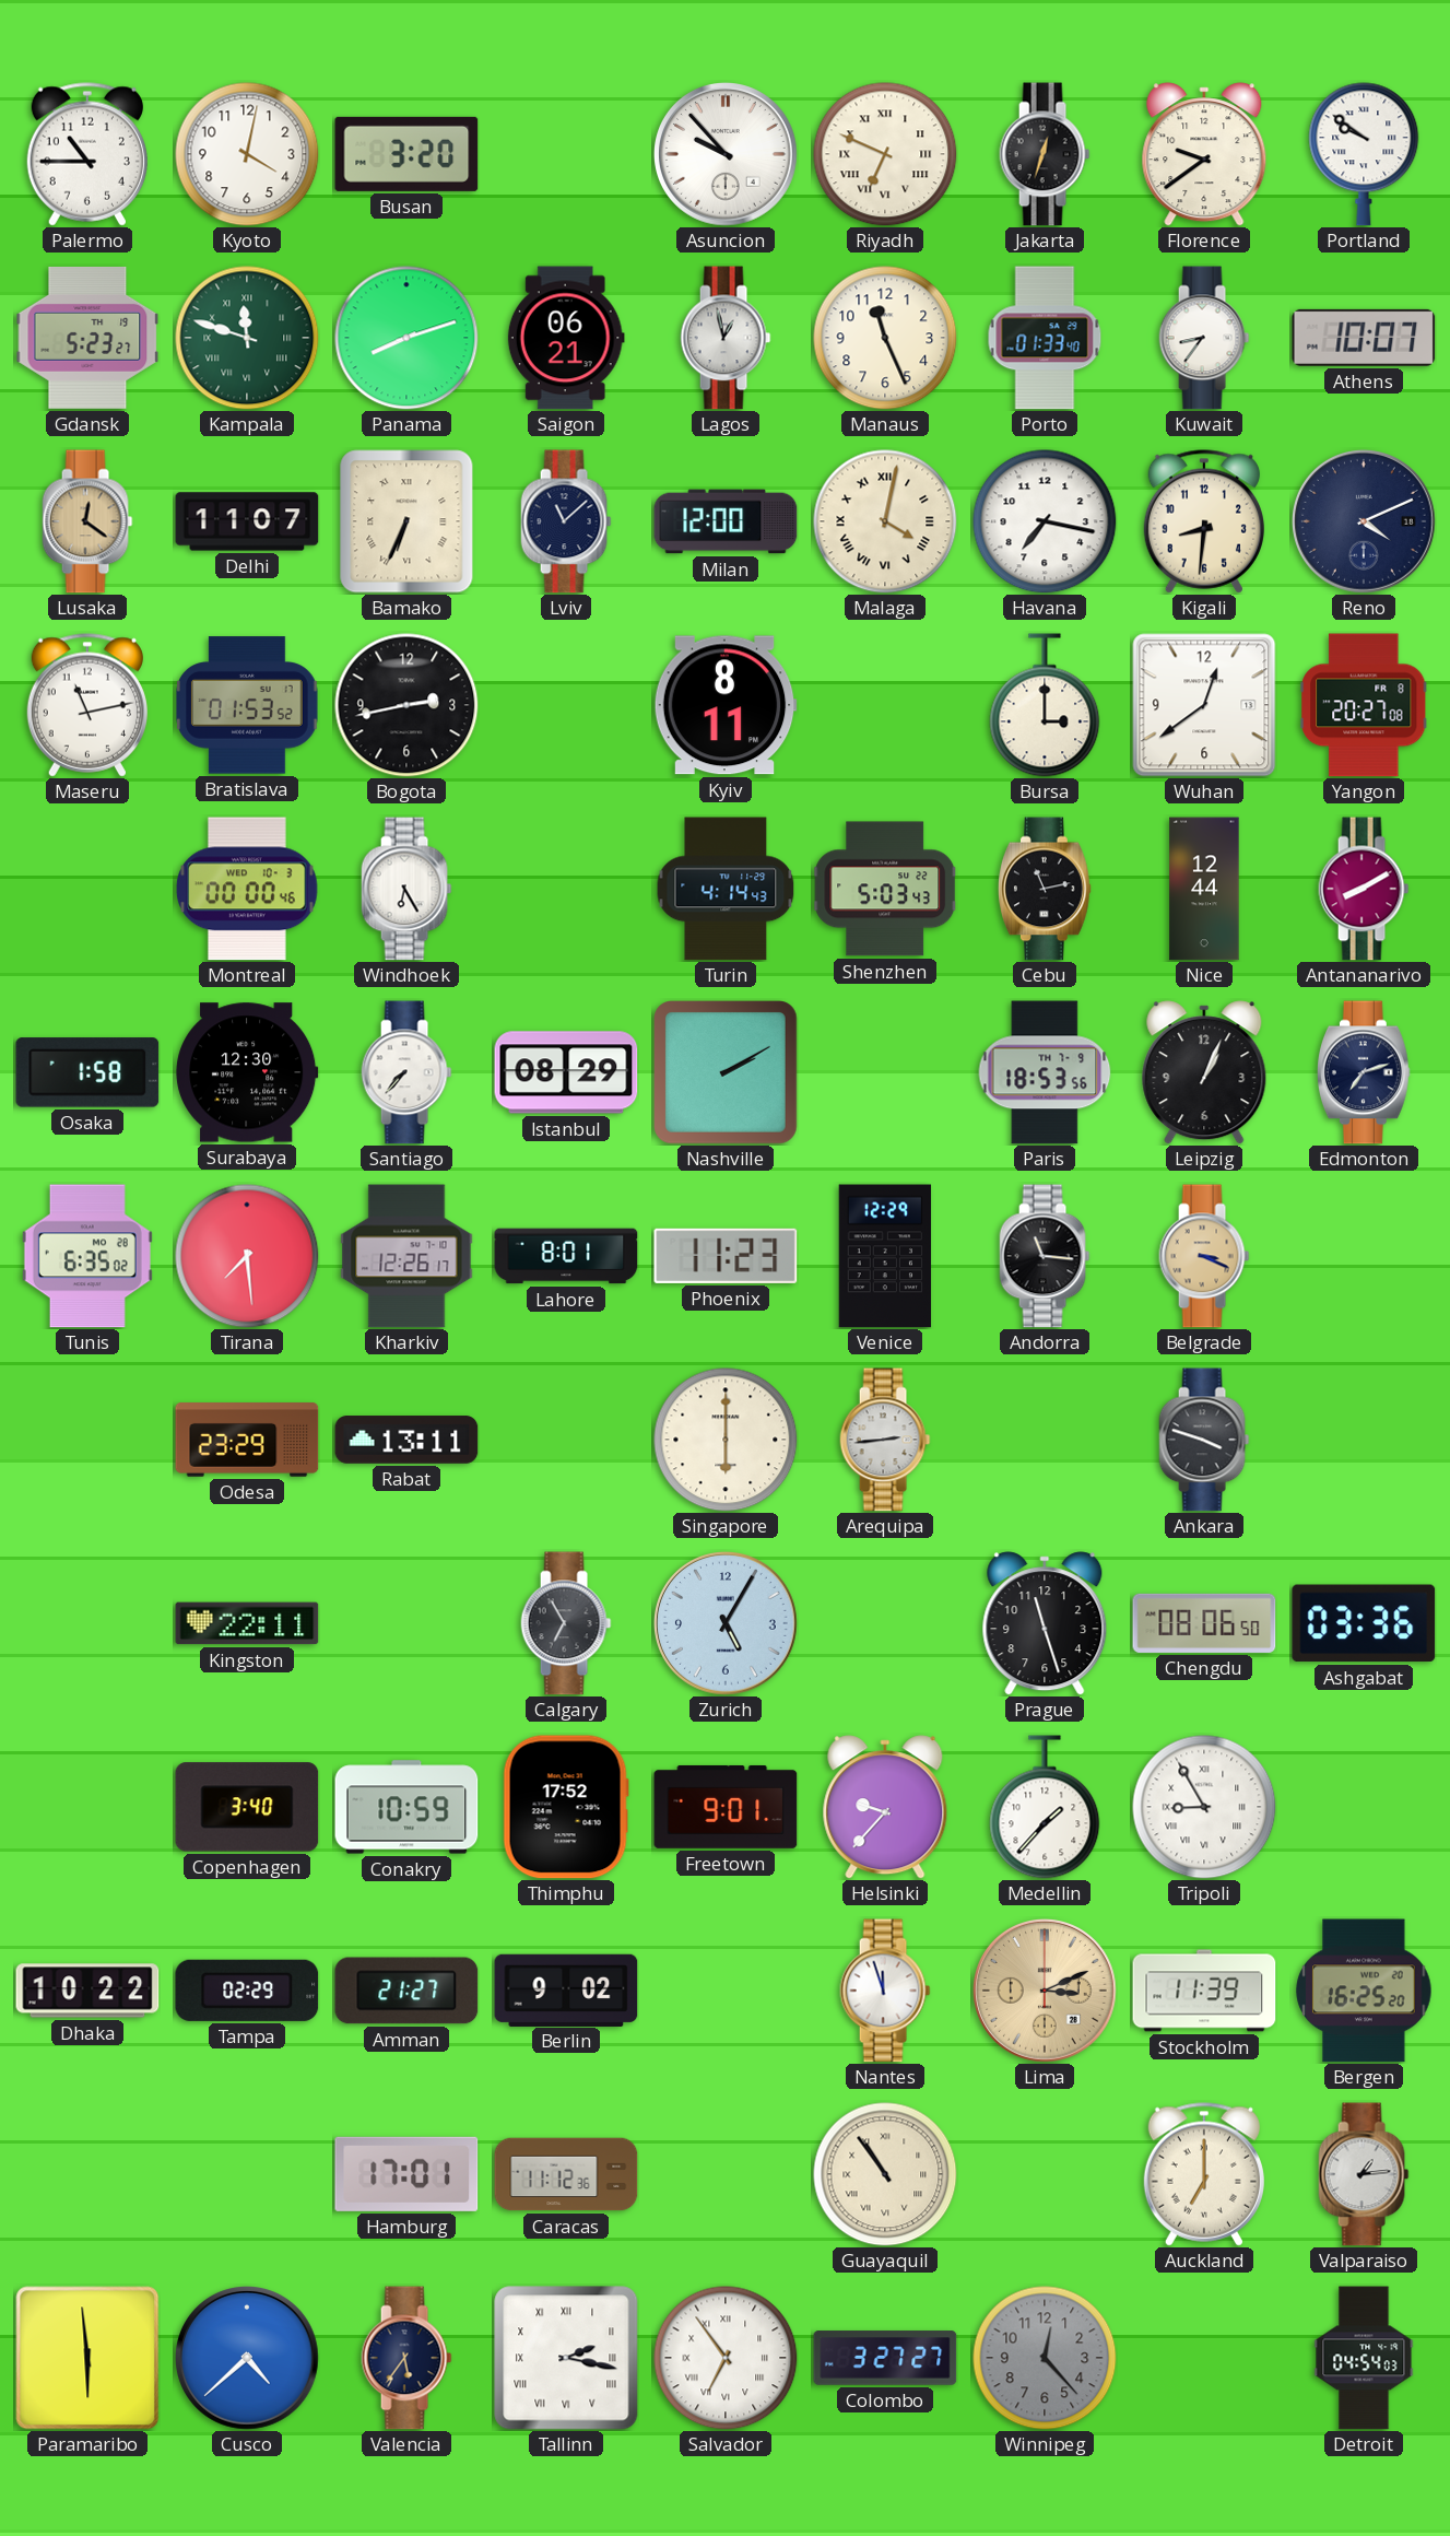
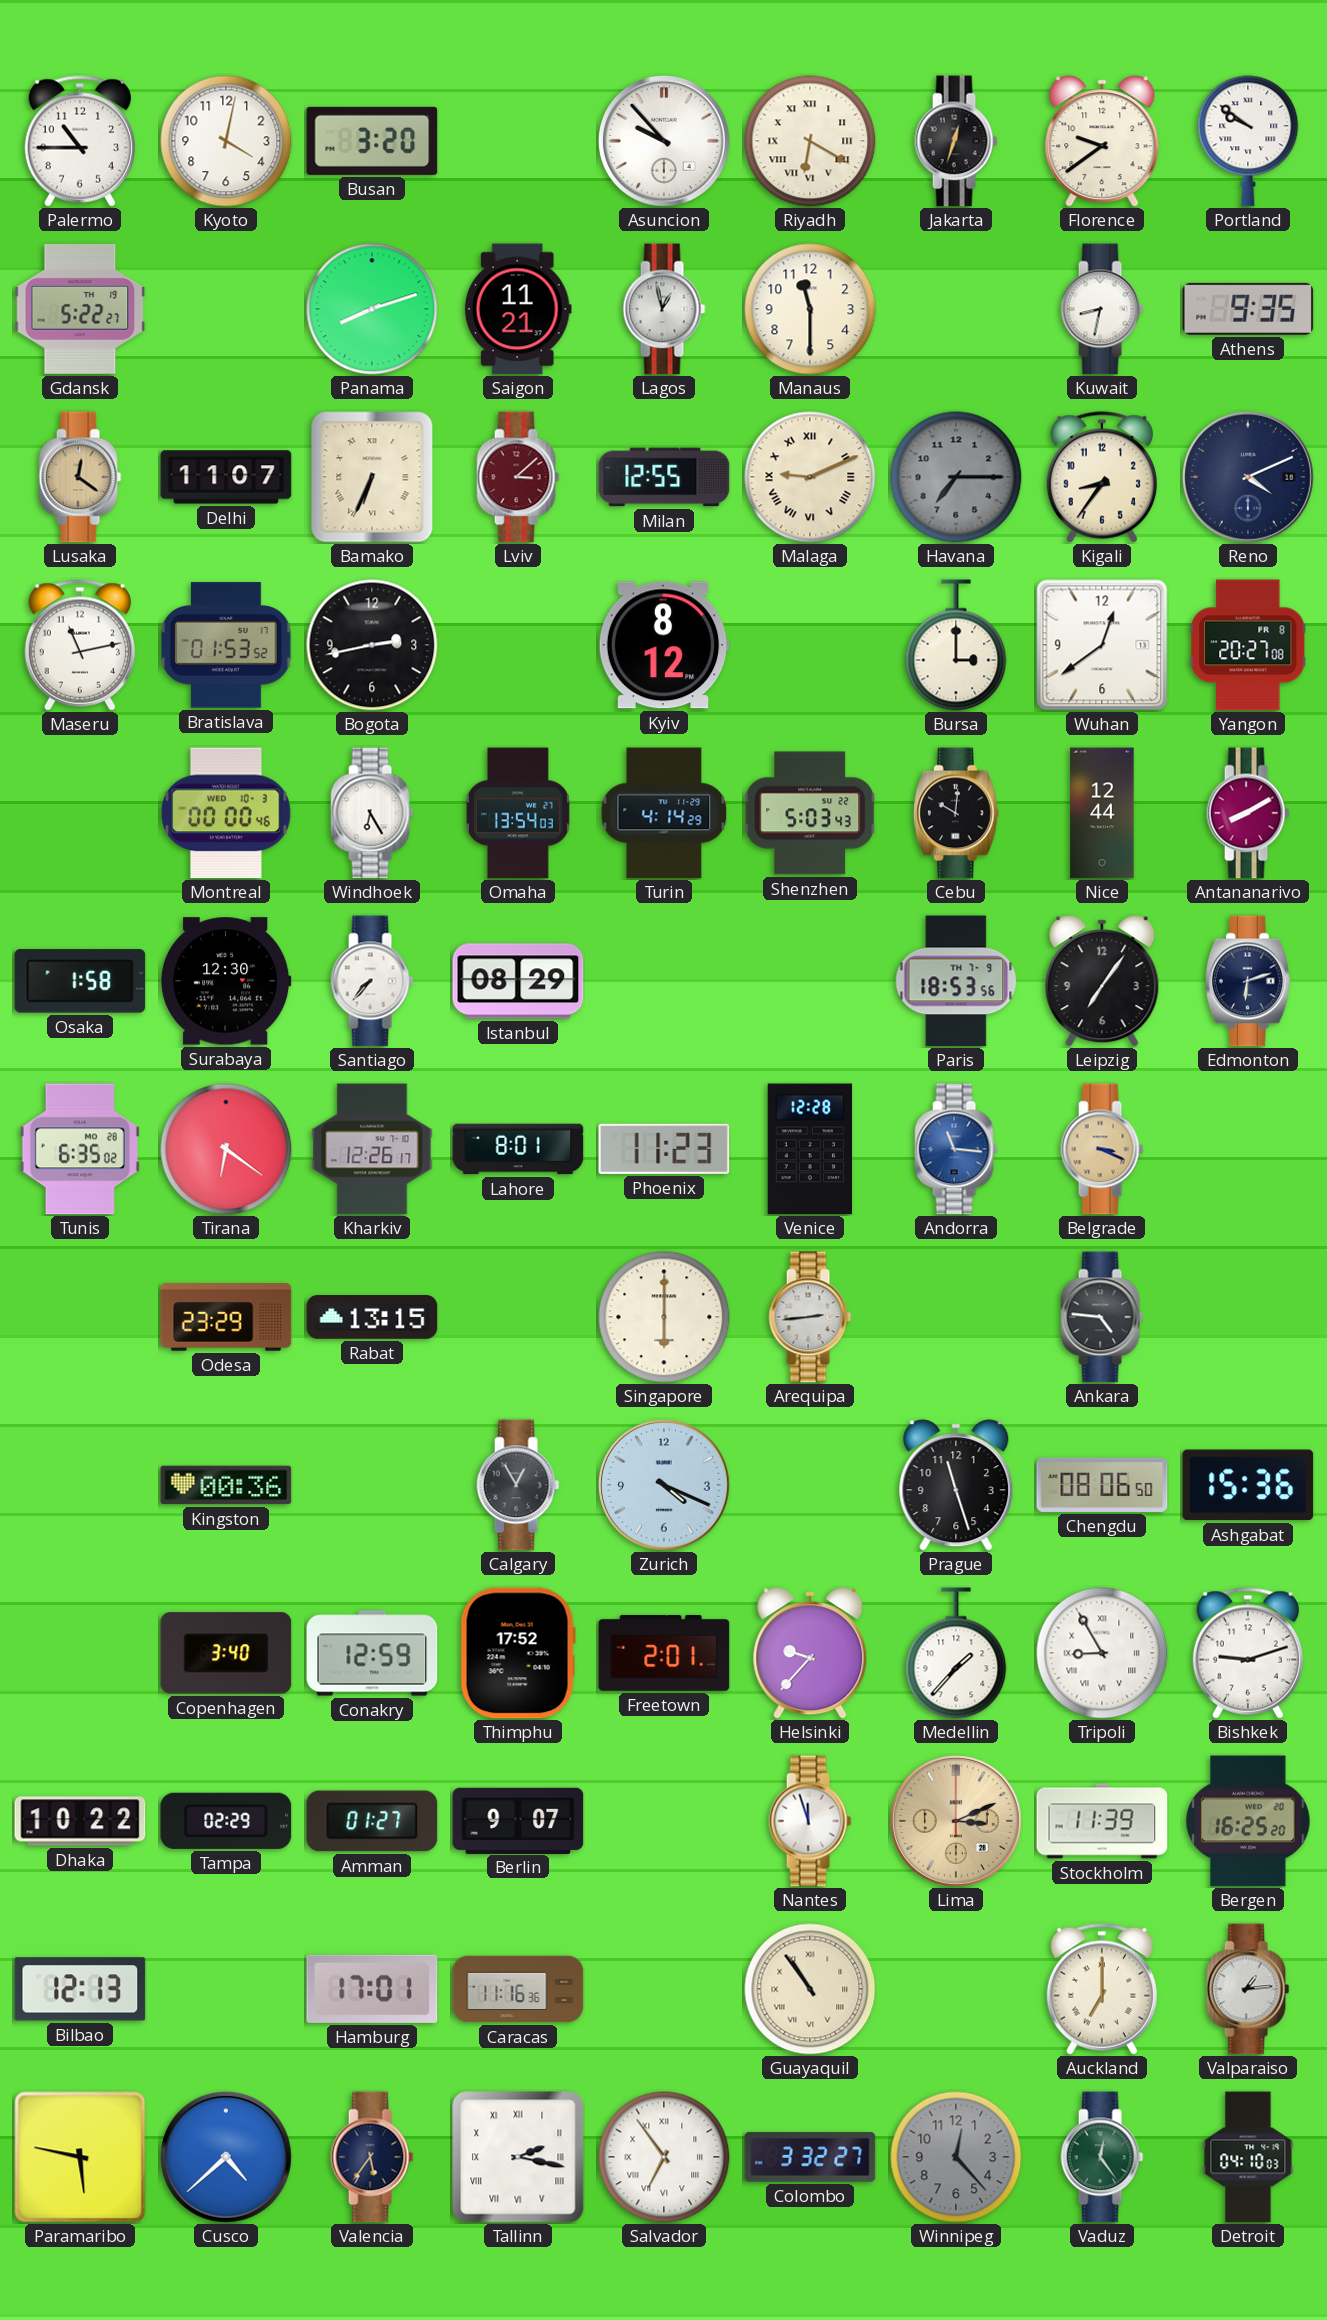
Riyadh: 6:49 -> 6:20
Gdansk: 5:23 -> 5:22
Kampala: 11:48 -> none
Saigon: 06:21 -> 11:21
Manaus: 11:26 -> 11:30
Porto: 01:33 -> none
Kuwait: 8:36 -> 8:32
Athens: 10:07 -> 9:35
Lviv: 11:08 -> 3:08
Lviv dial: navy -> burgundy
Milan: 12:00 -> 12:55
Malaga: 4:02 -> 9:11
Havana: 7:17 -> 7:15
Havana dial: white -> grey
Kigali: 8:31 -> 8:36
Kyiv: 8:11 -> 8:12
Omaha: none -> 13:54
Turin: 4:14:43 -> 4:14:29
Cebu: 11:13 -> 10:01
Nashville: 2:10 -> none
Leipzig: 1:04 -> 7:06
Edmonton: 7:12 -> 6:12
Tirana: 7:29 -> 6:21
Venice: 12:29 -> 12:28
Andorra dial: black -> blue
Rabat: 13:11 -> 13:15
Ankara: 3:48 -> 4:46
Kingston: 22:11 -> 00:36
Calgary: 6:55 -> 12:55
Zurich: 5:05 -> 4:19
Ashgabat: 03:36 -> 15:36
Conakry: 10:59 -> 12:59
Freetown: 9:01 -> 2:01
Bishkek: none -> 9:12
Amman: 21:27 -> 01:27
Berlin: 9:02 -> 9:07
Bilbao: none -> 12:13
Caracas: 11:12 -> 11:16
Paramaribo: 5:59 -> 5:47
Colombo: 3:27 -> 3:32
Vaduz: none -> 12:24
Detroit: 04:54 -> 04:10
